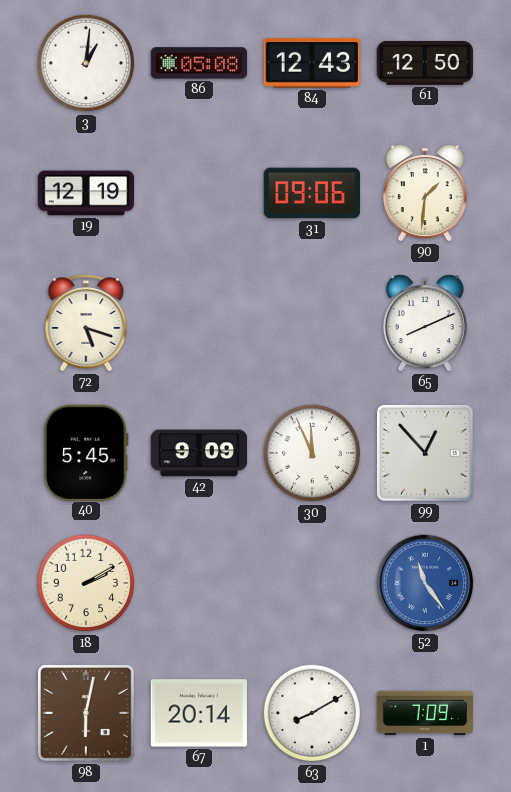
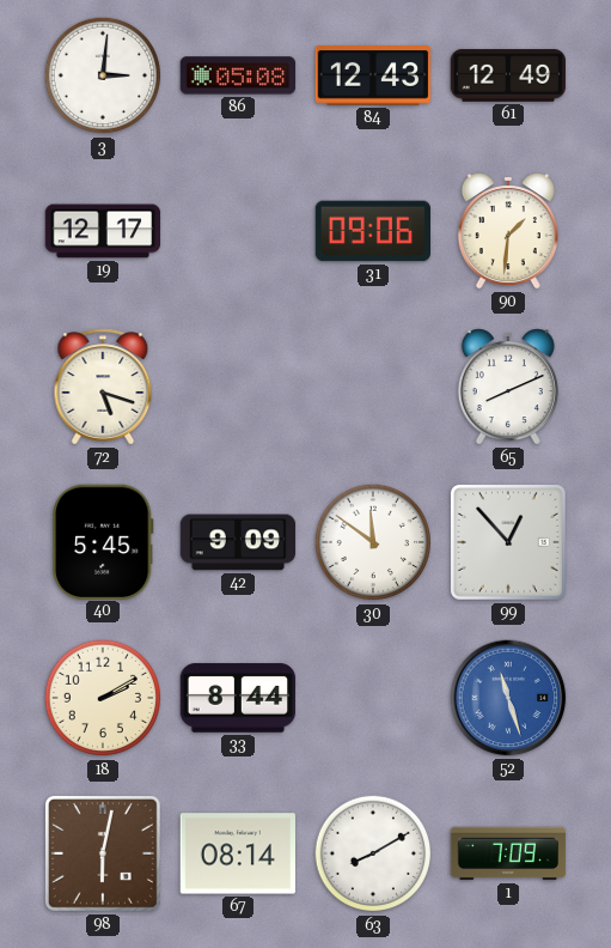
3: 1:01 -> 3:01
61: 12:50 -> 12:49
19: 12:19 -> 12:17
30: 11:56 -> 11:51
33: none -> 8:44
52: 11:24 -> 11:27
67: 20:14 -> 08:14
